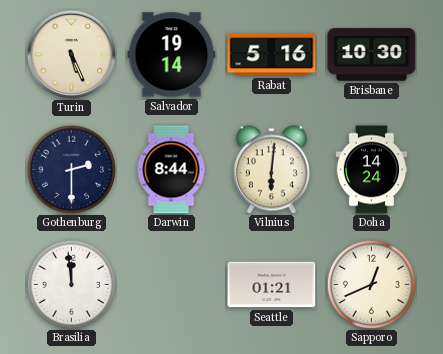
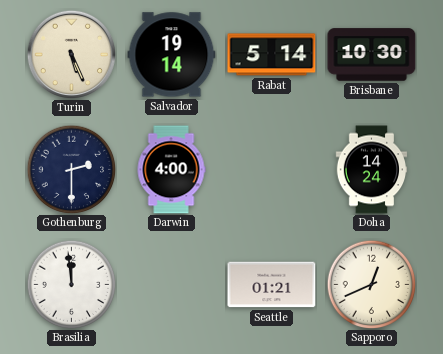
Rabat: 5:16 -> 5:14
Darwin: 8:44 -> 4:00
Vilnius: 6:01 -> none
